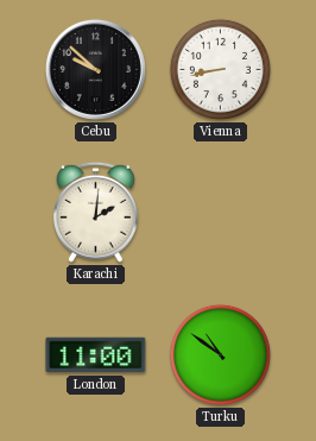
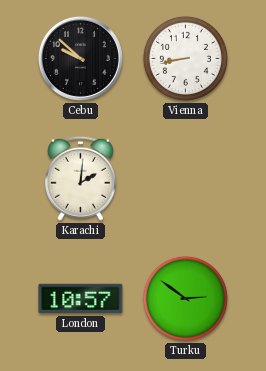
London: 11:00 -> 10:57
Turku: 10:51 -> 2:51
